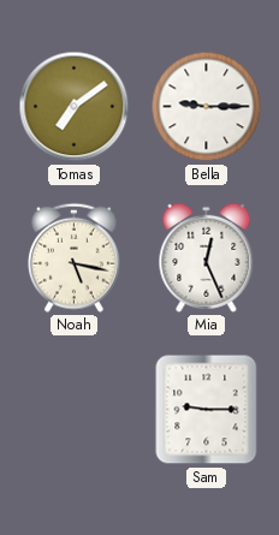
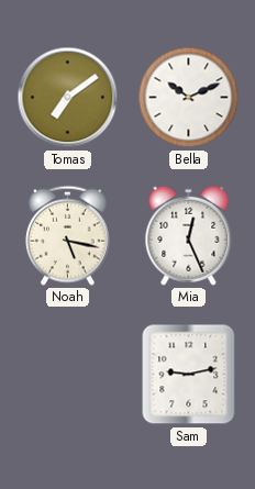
Bella: 9:15 -> 10:11
Sam: 9:15 -> 9:13
